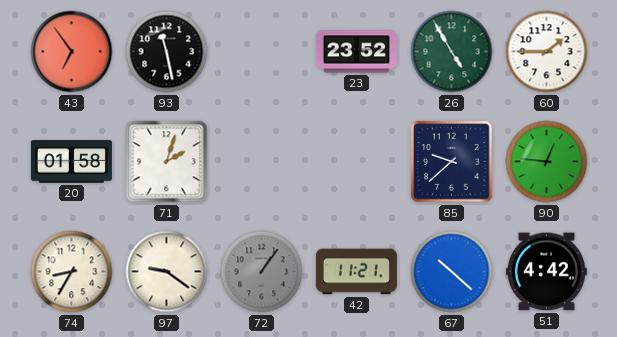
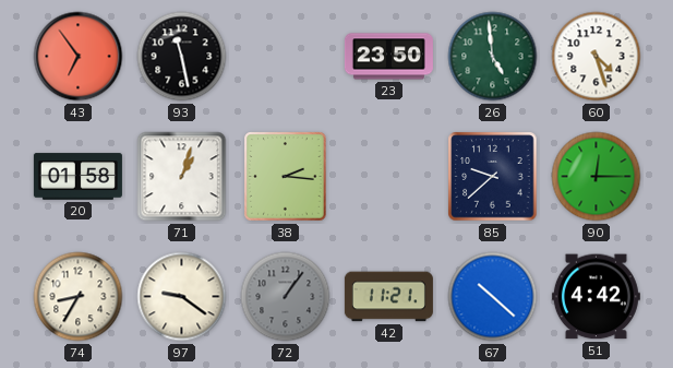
23: 23:52 -> 23:50
26: 4:55 -> 4:59
60: 1:45 -> 4:27
71: 2:03 -> 1:03
38: none -> 2:16
90: 12:46 -> 12:15
